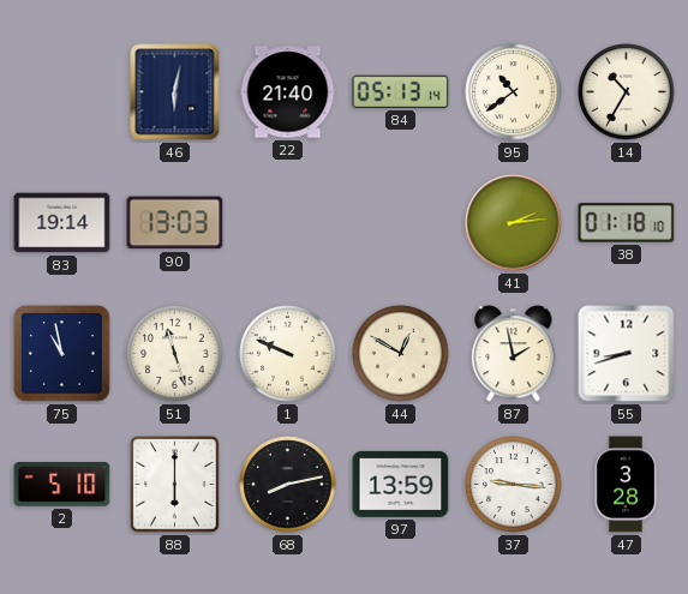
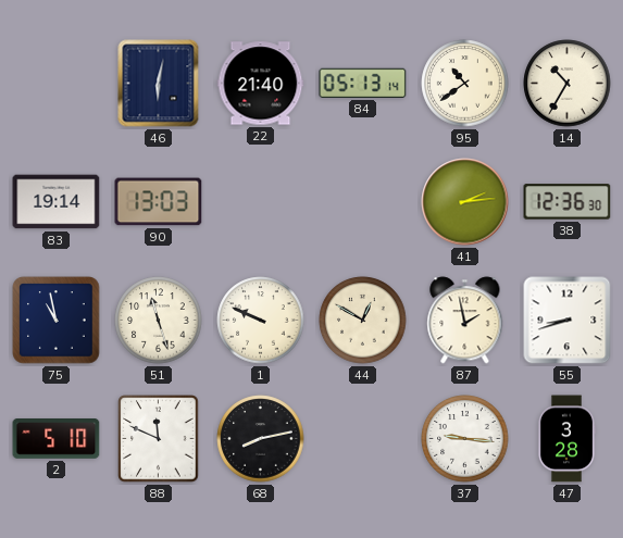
38: 01:18 -> 12:36
88: 6:00 -> 11:49
97: 13:59 -> none
